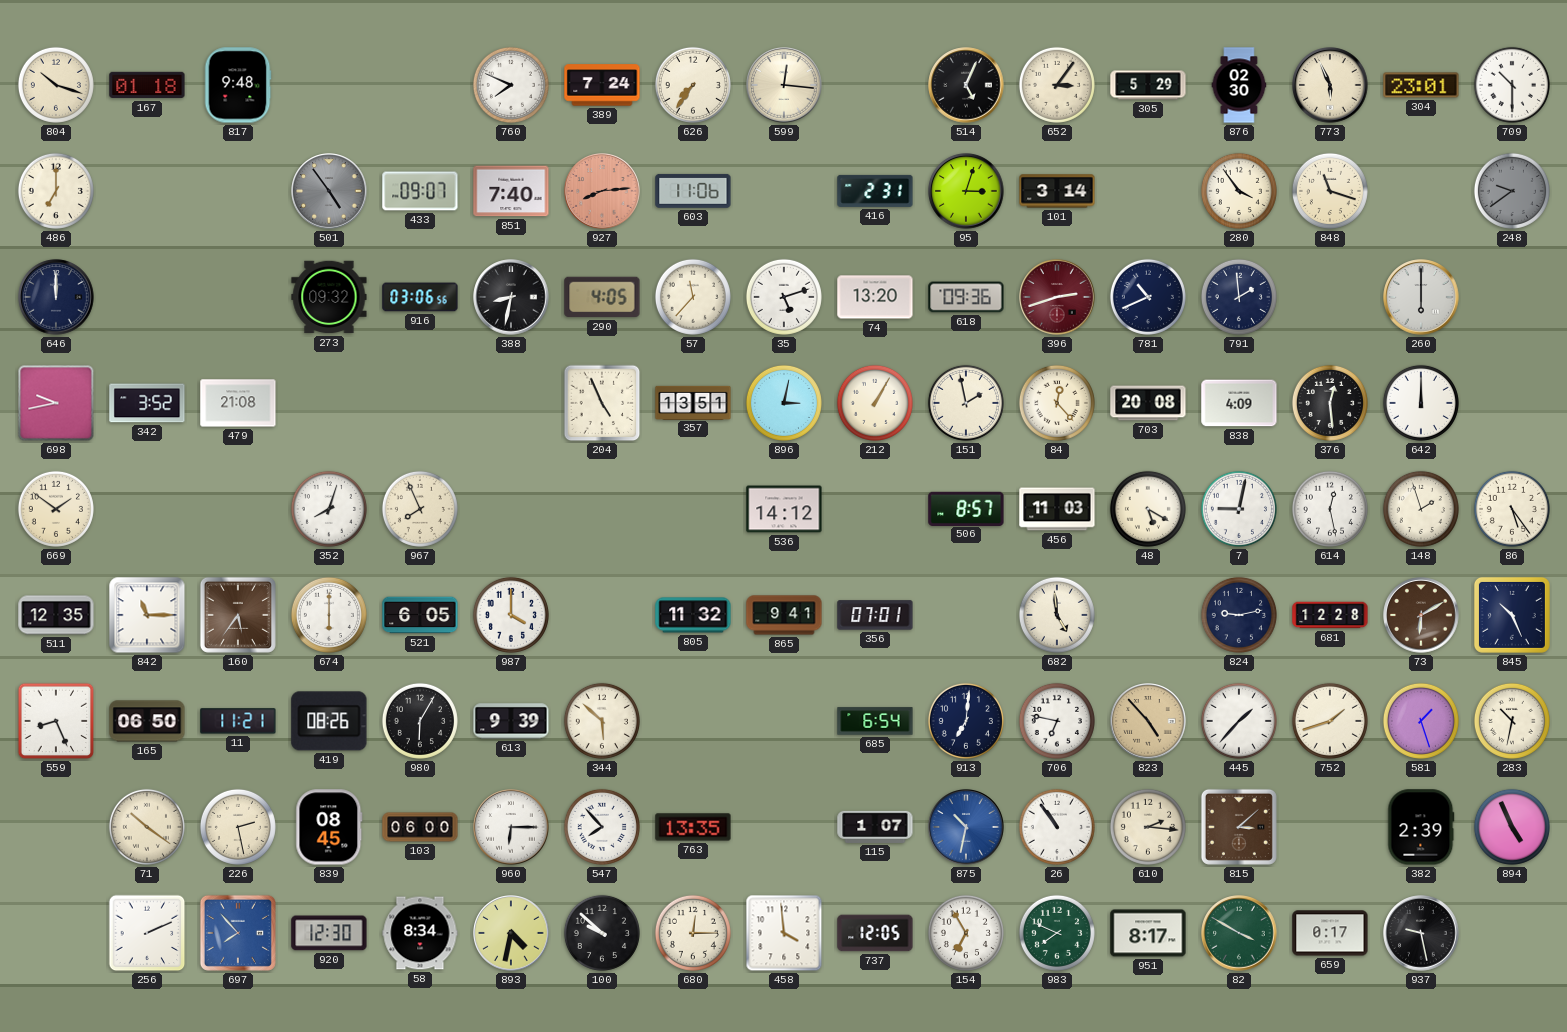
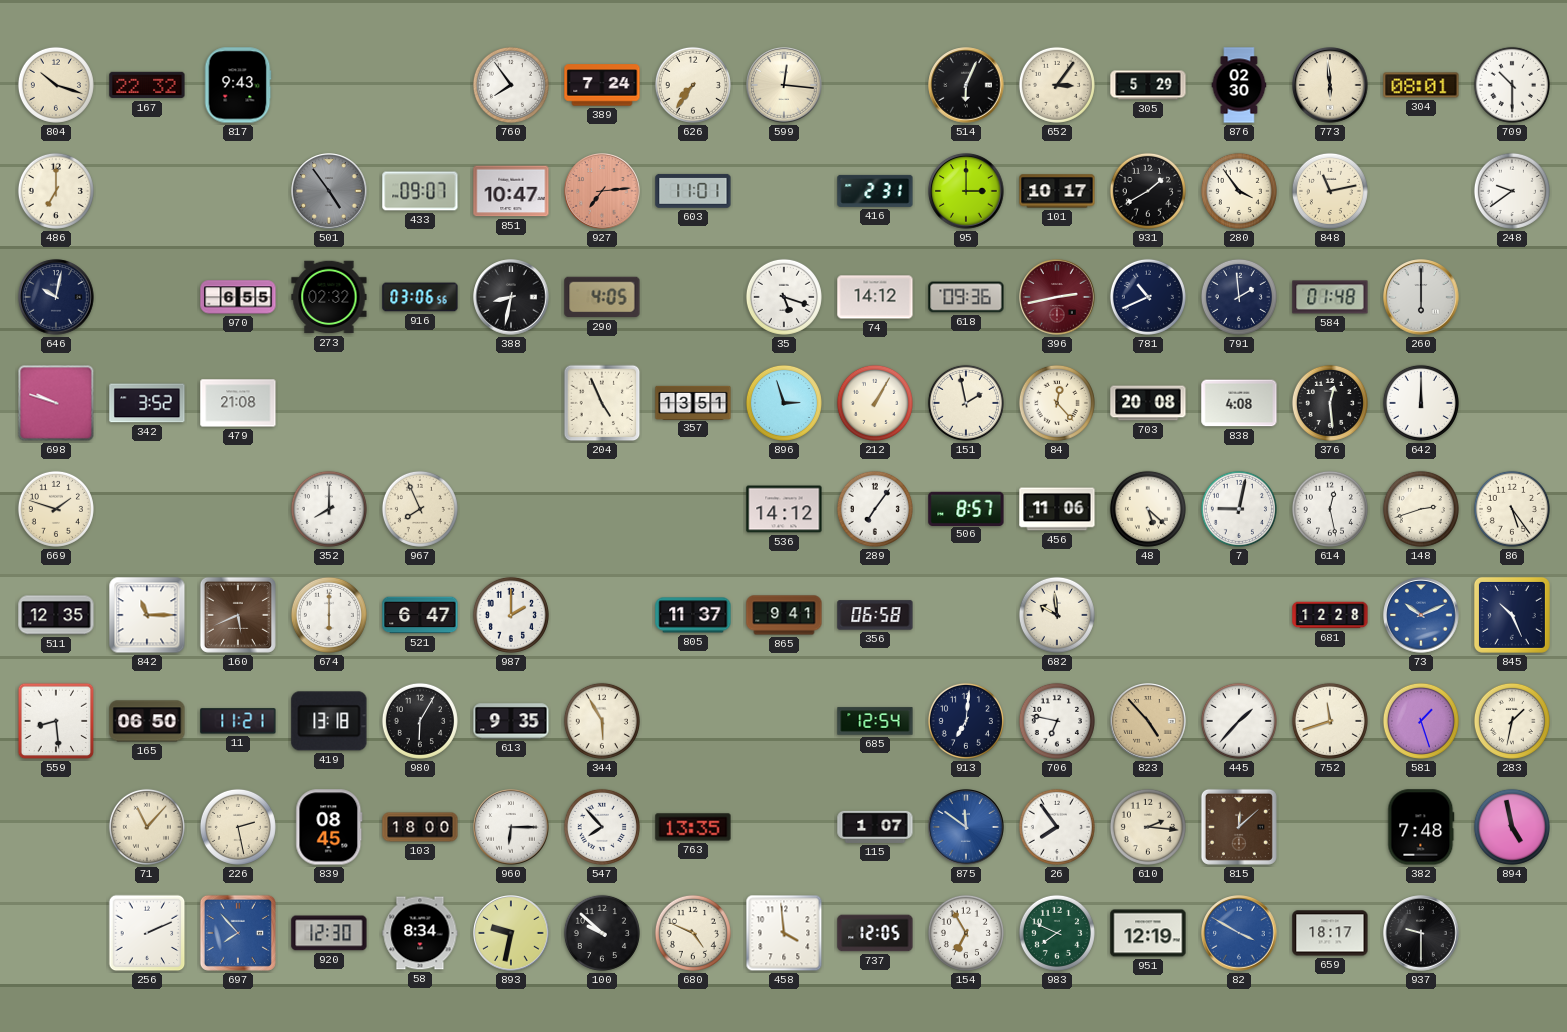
167: 01:18 -> 22:32
817: 9:48 -> 9:43
760: 7:49 -> 7:54
514: 5:04 -> 6:04
773: 5:56 -> 5:59
304: 23:01 -> 08:01
851: 7:40 -> 10:47
927: 8:14 -> 7:14
603: 11:06 -> 11:01
95: 3:03 -> 3:00
101: 3:14 -> 10:17
931: none -> 1:40
848: 11:18 -> 11:13
248 dial: grey -> white
646: 12:00 -> 10:02
970: none -> 6:55
273: 09:32 -> 02:32
57: 11:37 -> none
35: 5:12 -> 5:18
74: 13:20 -> 14:12
396: 2:42 -> 2:43
584: none -> 01:48
698: 9:43 -> 9:48
896: 3:02 -> 2:57
838: 4:09 -> 4:08
669: 1:51 -> 1:48
352: 8:03 -> 8:00
289: none -> 7:06
456: 11:03 -> 11:06
48: 5:20 -> 5:22
148: 1:57 -> 2:42
160: 5:36 -> 5:41
521: 6:05 -> 6:47
987: 4:00 -> 2:00
805: 11:32 -> 11:37
356: 07:01 -> 06:58
682: 4:59 -> 9:59
824: 9:13 -> none
73: 6:10 -> 10:11
73 dial: brown -> blue
559: 8:26 -> 8:29
419: 08:26 -> 13:18
613: 9:39 -> 9:35
344: 5:52 -> 5:55
685: 6:54 -> 12:54
752: 1:42 -> 11:42
283: 10:32 -> 1:32
71: 10:21 -> 11:07
103: 06:00 -> 18:00
875: 10:32 -> 11:51
26: 10:54 -> 7:54
815: 3:08 -> 12:08
382: 2:39 -> 7:48
894: 4:56 -> 4:58
893: 4:32 -> 9:32
680: 12:15 -> 4:49
951: 8:17 -> 12:19
82 dial: green -> blue
659: 0:17 -> 18:17
937: 9:28 -> 9:30
